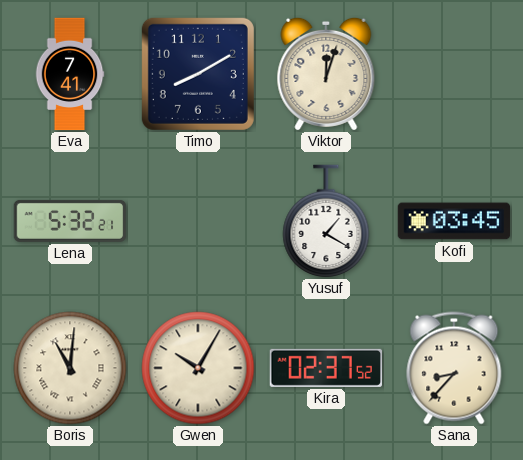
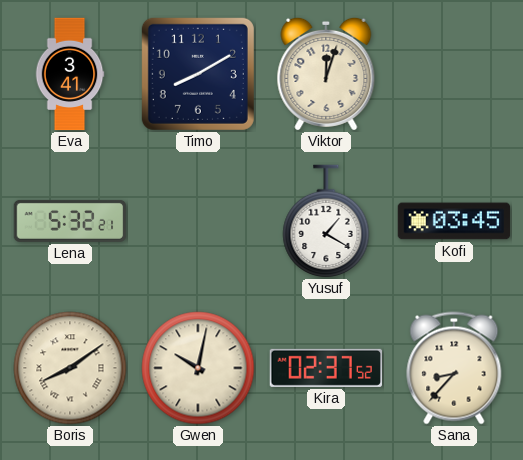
Eva: 7:41 -> 3:41
Boris: 11:01 -> 8:09
Gwen: 10:05 -> 10:02
